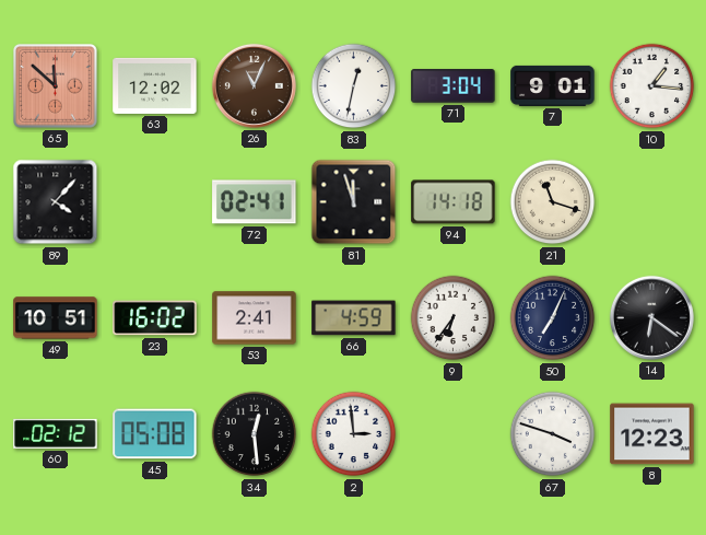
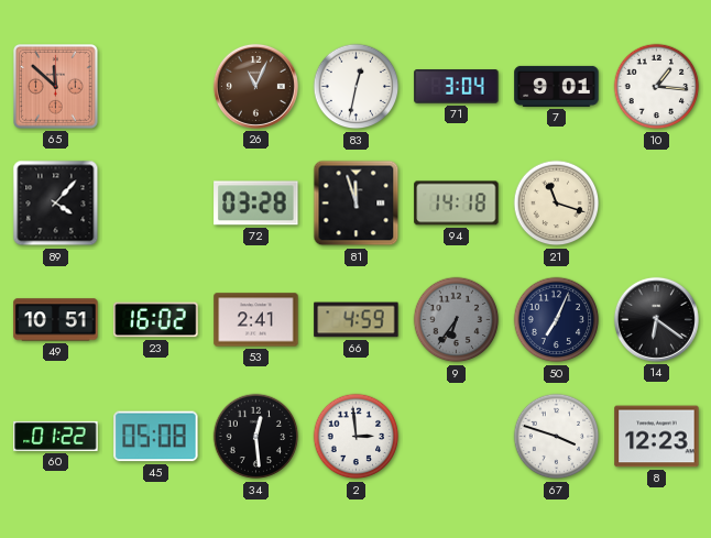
63: 12:02 -> none
72: 02:41 -> 03:28
9 dial: white -> grey
60: 02:12 -> 01:22
